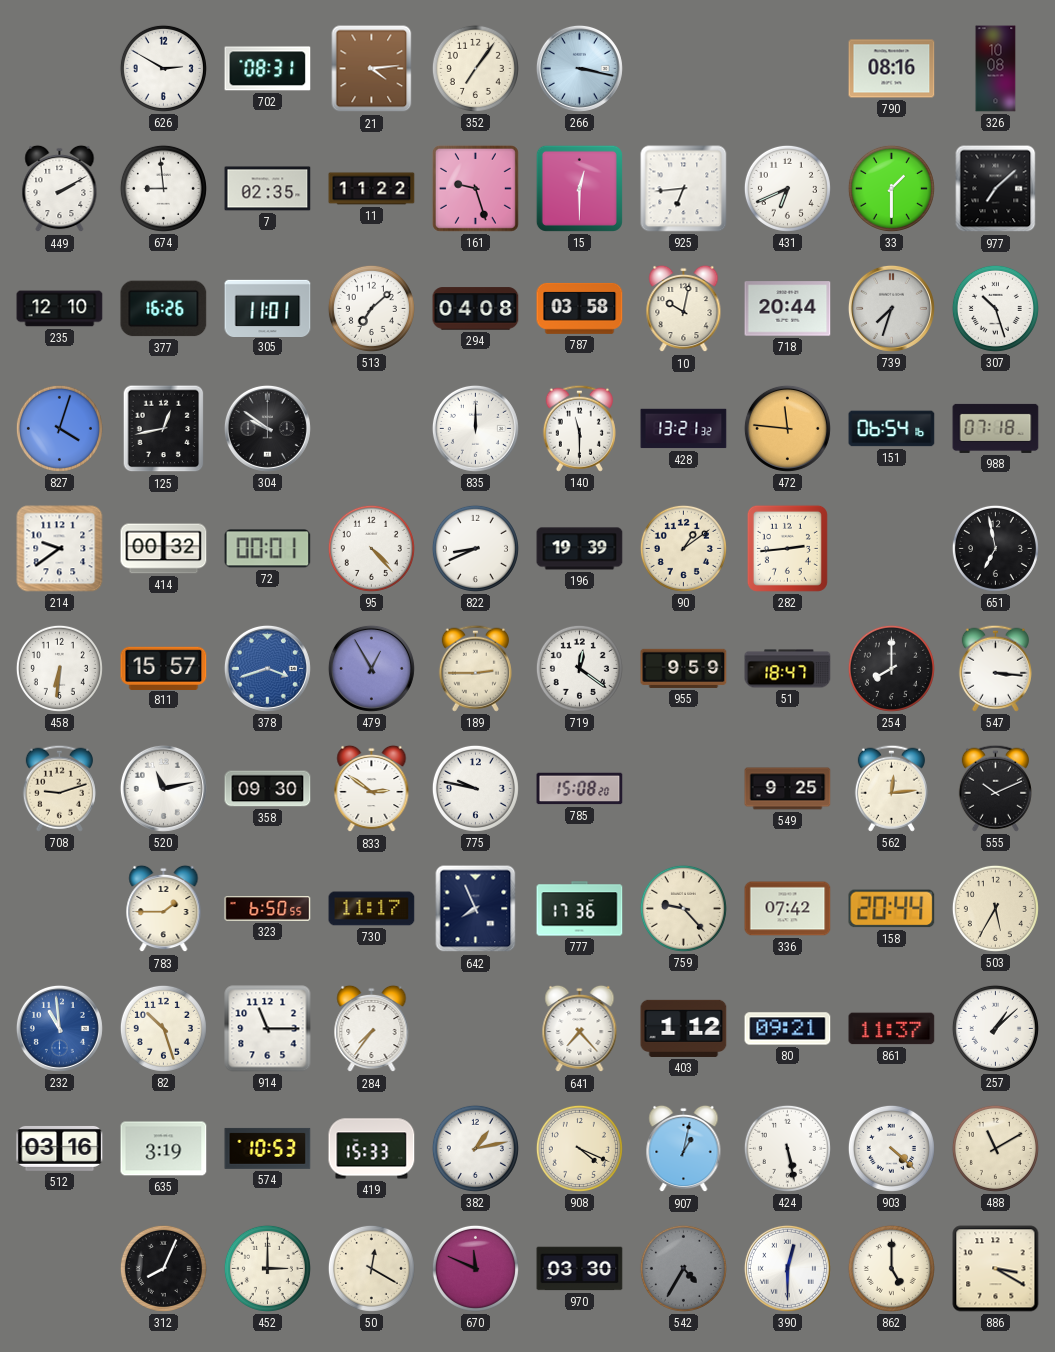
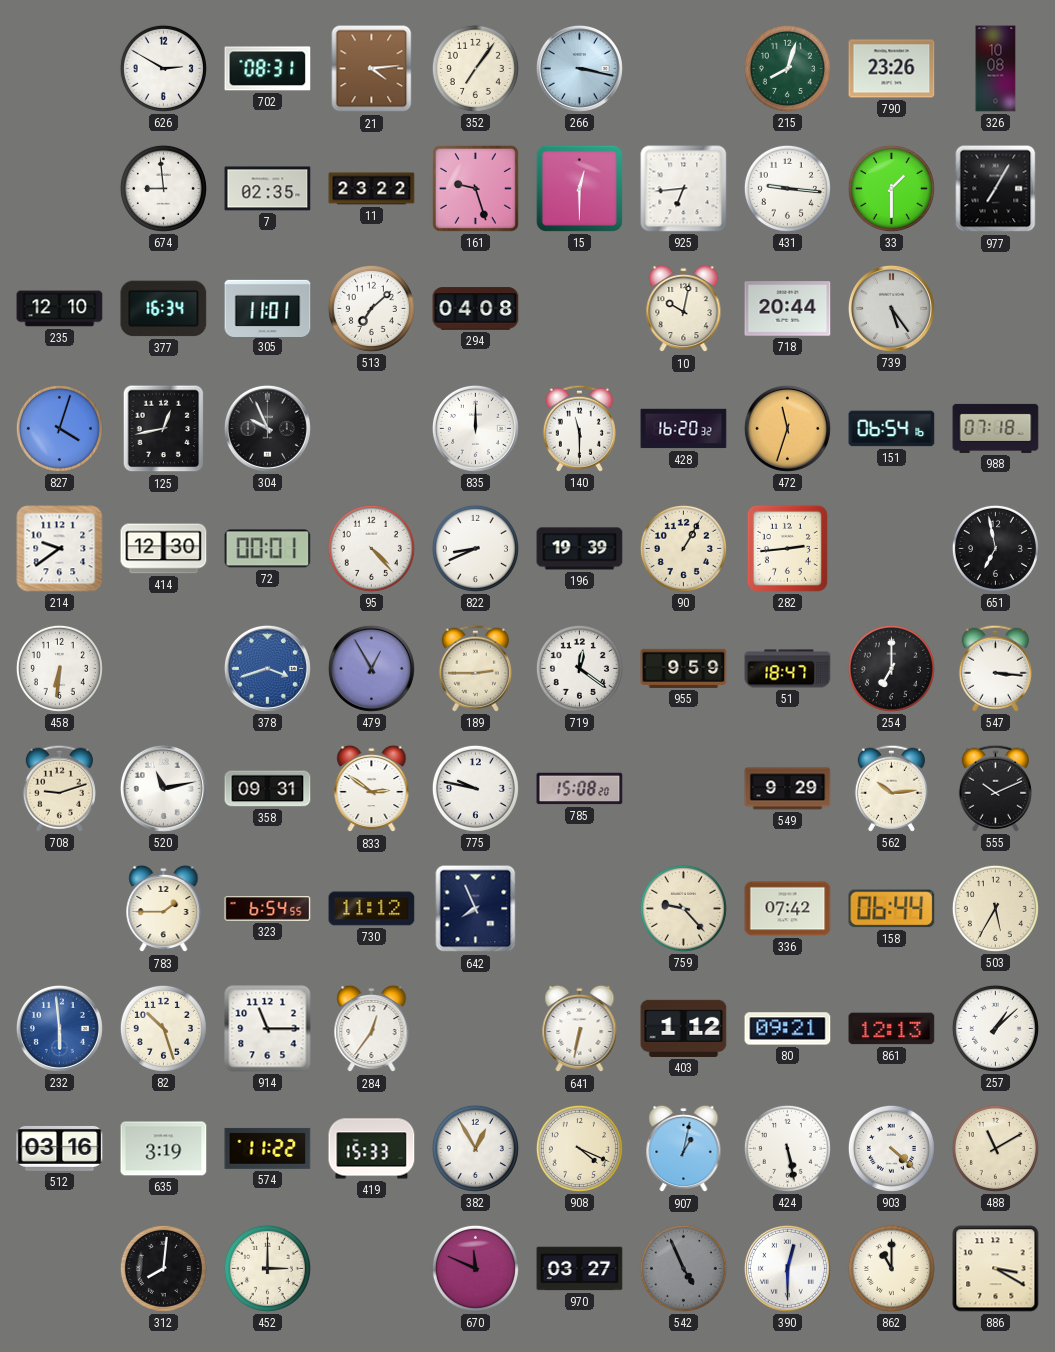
215: none -> 8:03
790: 08:16 -> 23:26
449: 2:10 -> none
11: 11:22 -> 23:22
431: 6:41 -> 9:16
977: 7:08 -> 7:05
377: 16:26 -> 16:34
787: 03:58 -> none
739: 7:33 -> 5:24
307: 10:27 -> none
304: 9:51 -> 9:56
428: 13:21 -> 16:20
472: 11:46 -> 11:33
414: 00:32 -> 12:30
90: 1:09 -> 1:05
811: 15:57 -> none
254: 8:00 -> 7:00
358: 09:30 -> 09:31
549: 9:25 -> 9:29
562: 12:14 -> 10:14
323: 6:50 -> 6:54
730: 11:17 -> 11:12
777: 17:36 -> none
158: 20:44 -> 06:44
232: 10:59 -> 5:59
284: 7:36 -> 12:36
641: 7:23 -> 6:32
861: 11:37 -> 12:13
574: 10:53 -> 11:22
382: 1:13 -> 12:55
312: 8:04 -> 8:01
50: 12:20 -> none
970: 03:30 -> 03:27
542: 4:35 -> 4:56
862: 5:00 -> 11:00
